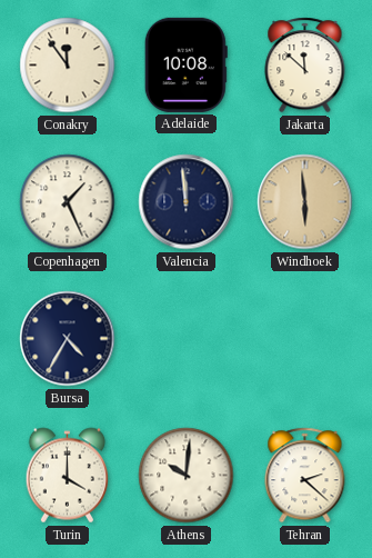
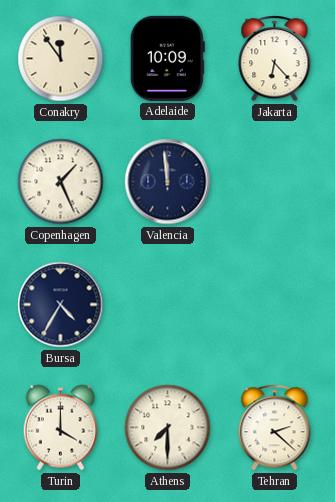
Adelaide: 10:08 -> 10:09
Jakarta: 11:52 -> 6:23
Windhoek: 5:59 -> none
Athens: 10:01 -> 7:30
